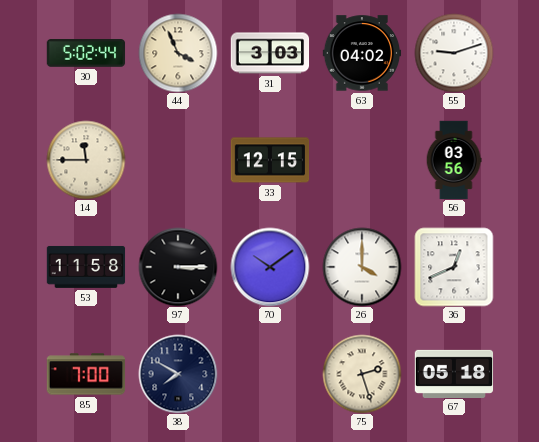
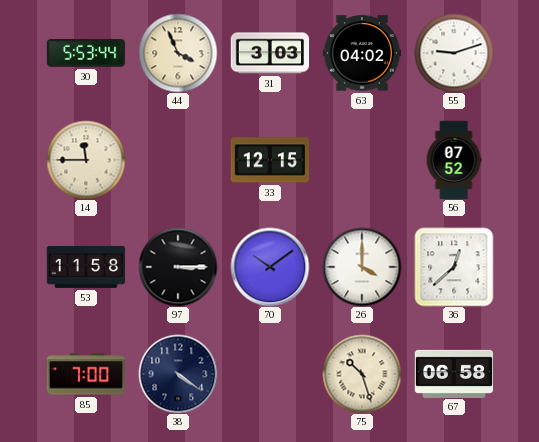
30: 5:02 -> 5:53
56: 03:56 -> 07:52
36: 12:41 -> 12:38
38: 7:50 -> 4:21
75: 2:27 -> 10:27
67: 05:18 -> 06:58
